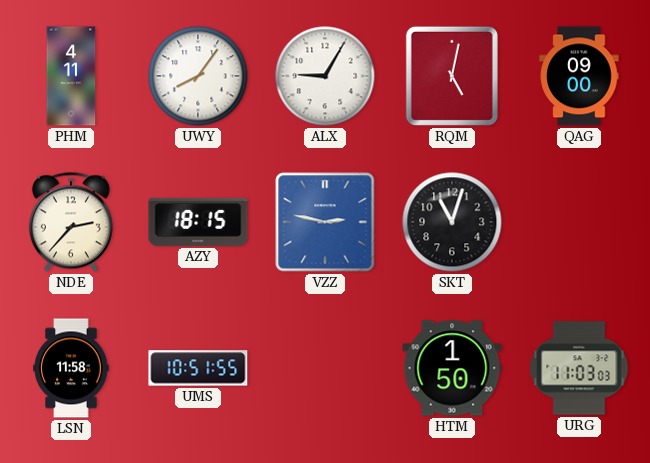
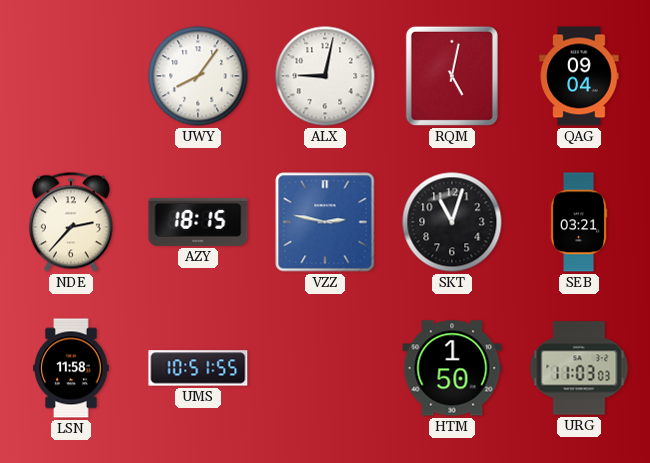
PHM: 4:11 -> none
ALX: 9:05 -> 9:02
QAG: 09:00 -> 09:04
SEB: none -> 03:21
